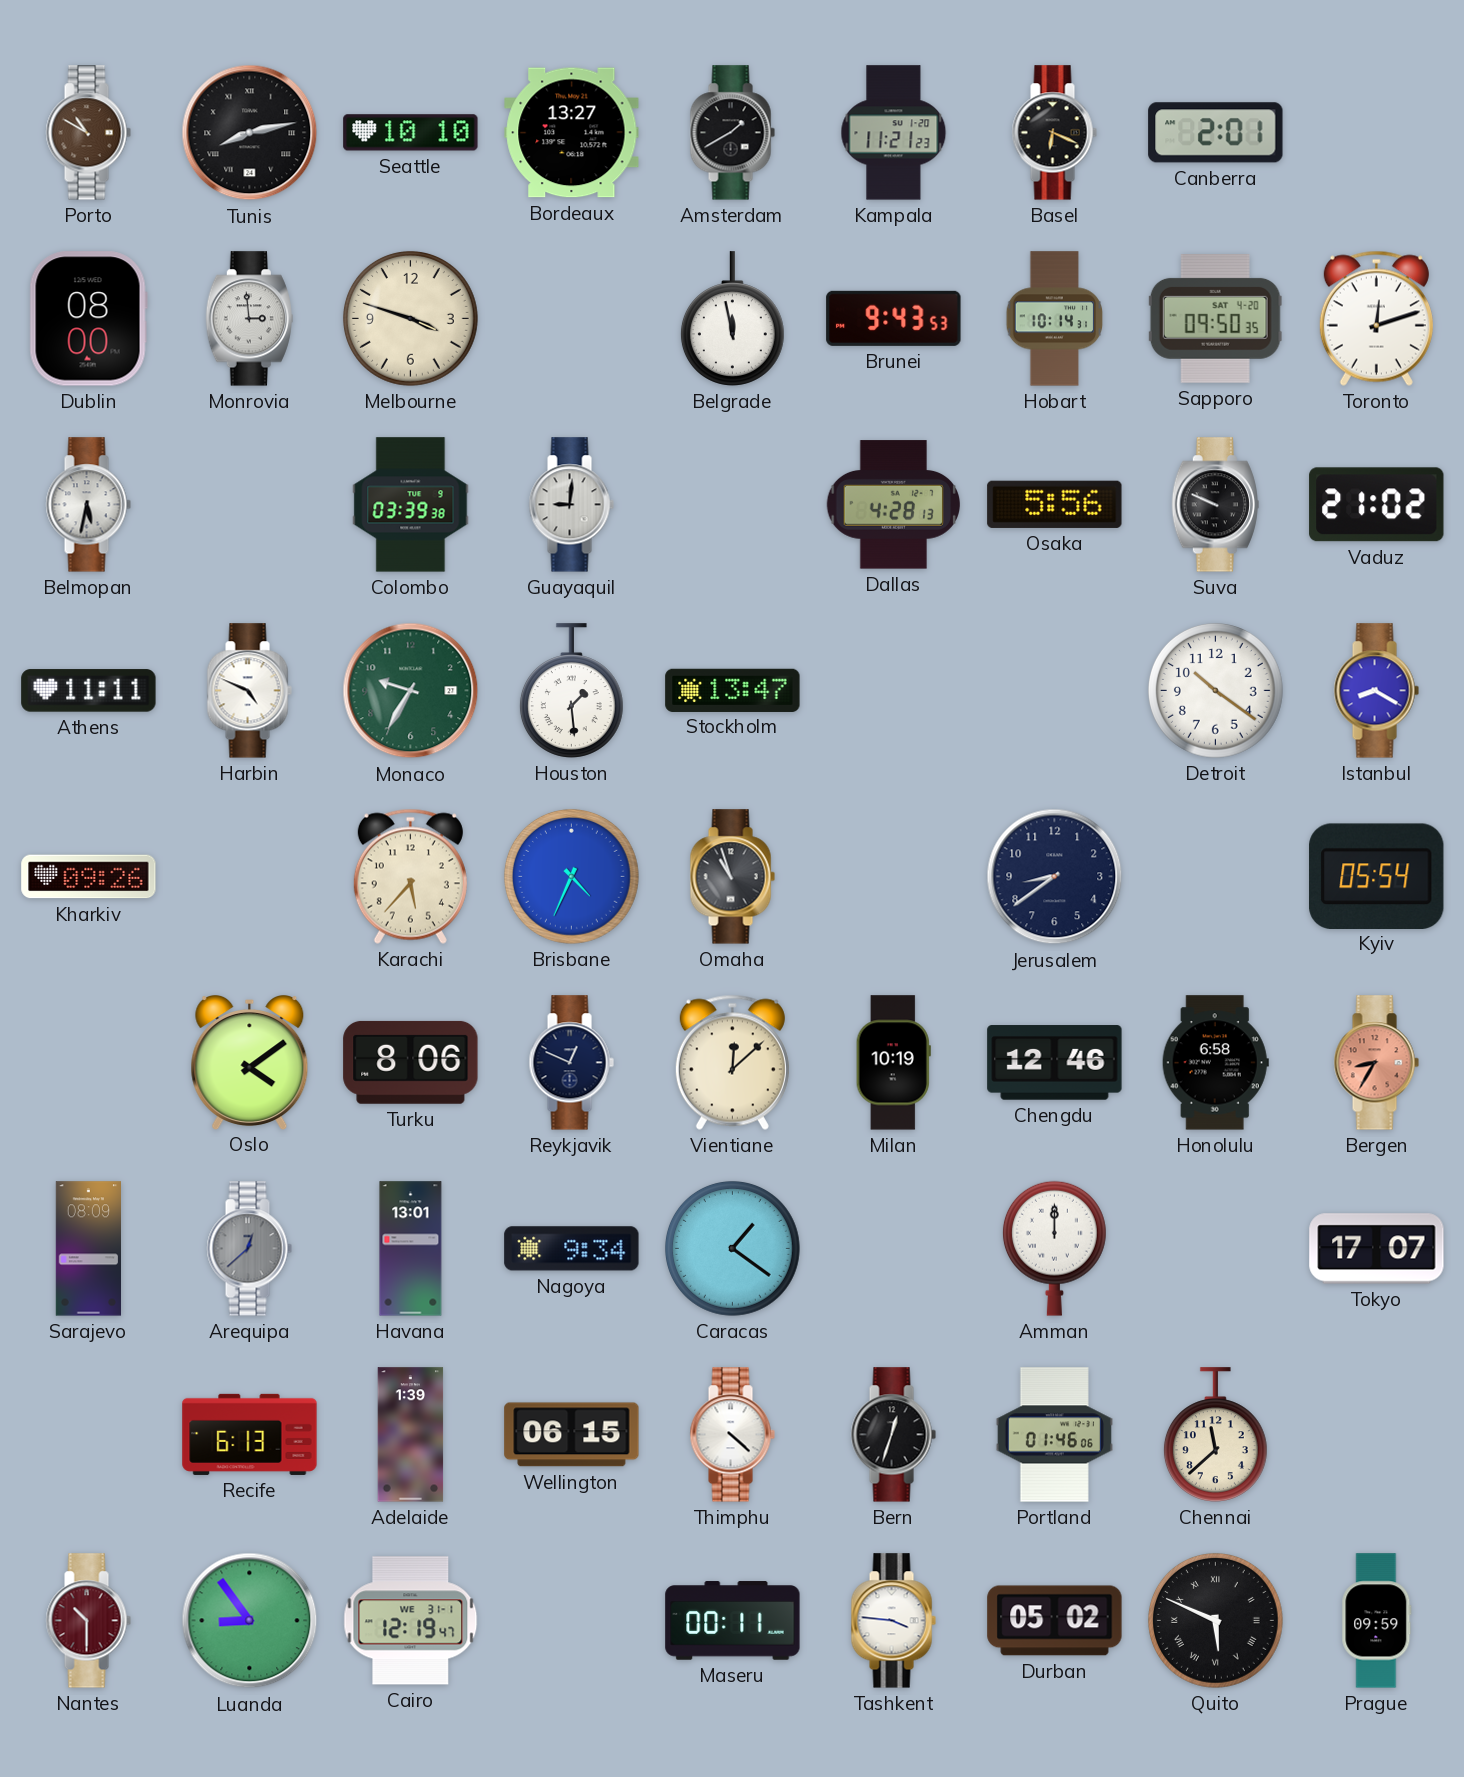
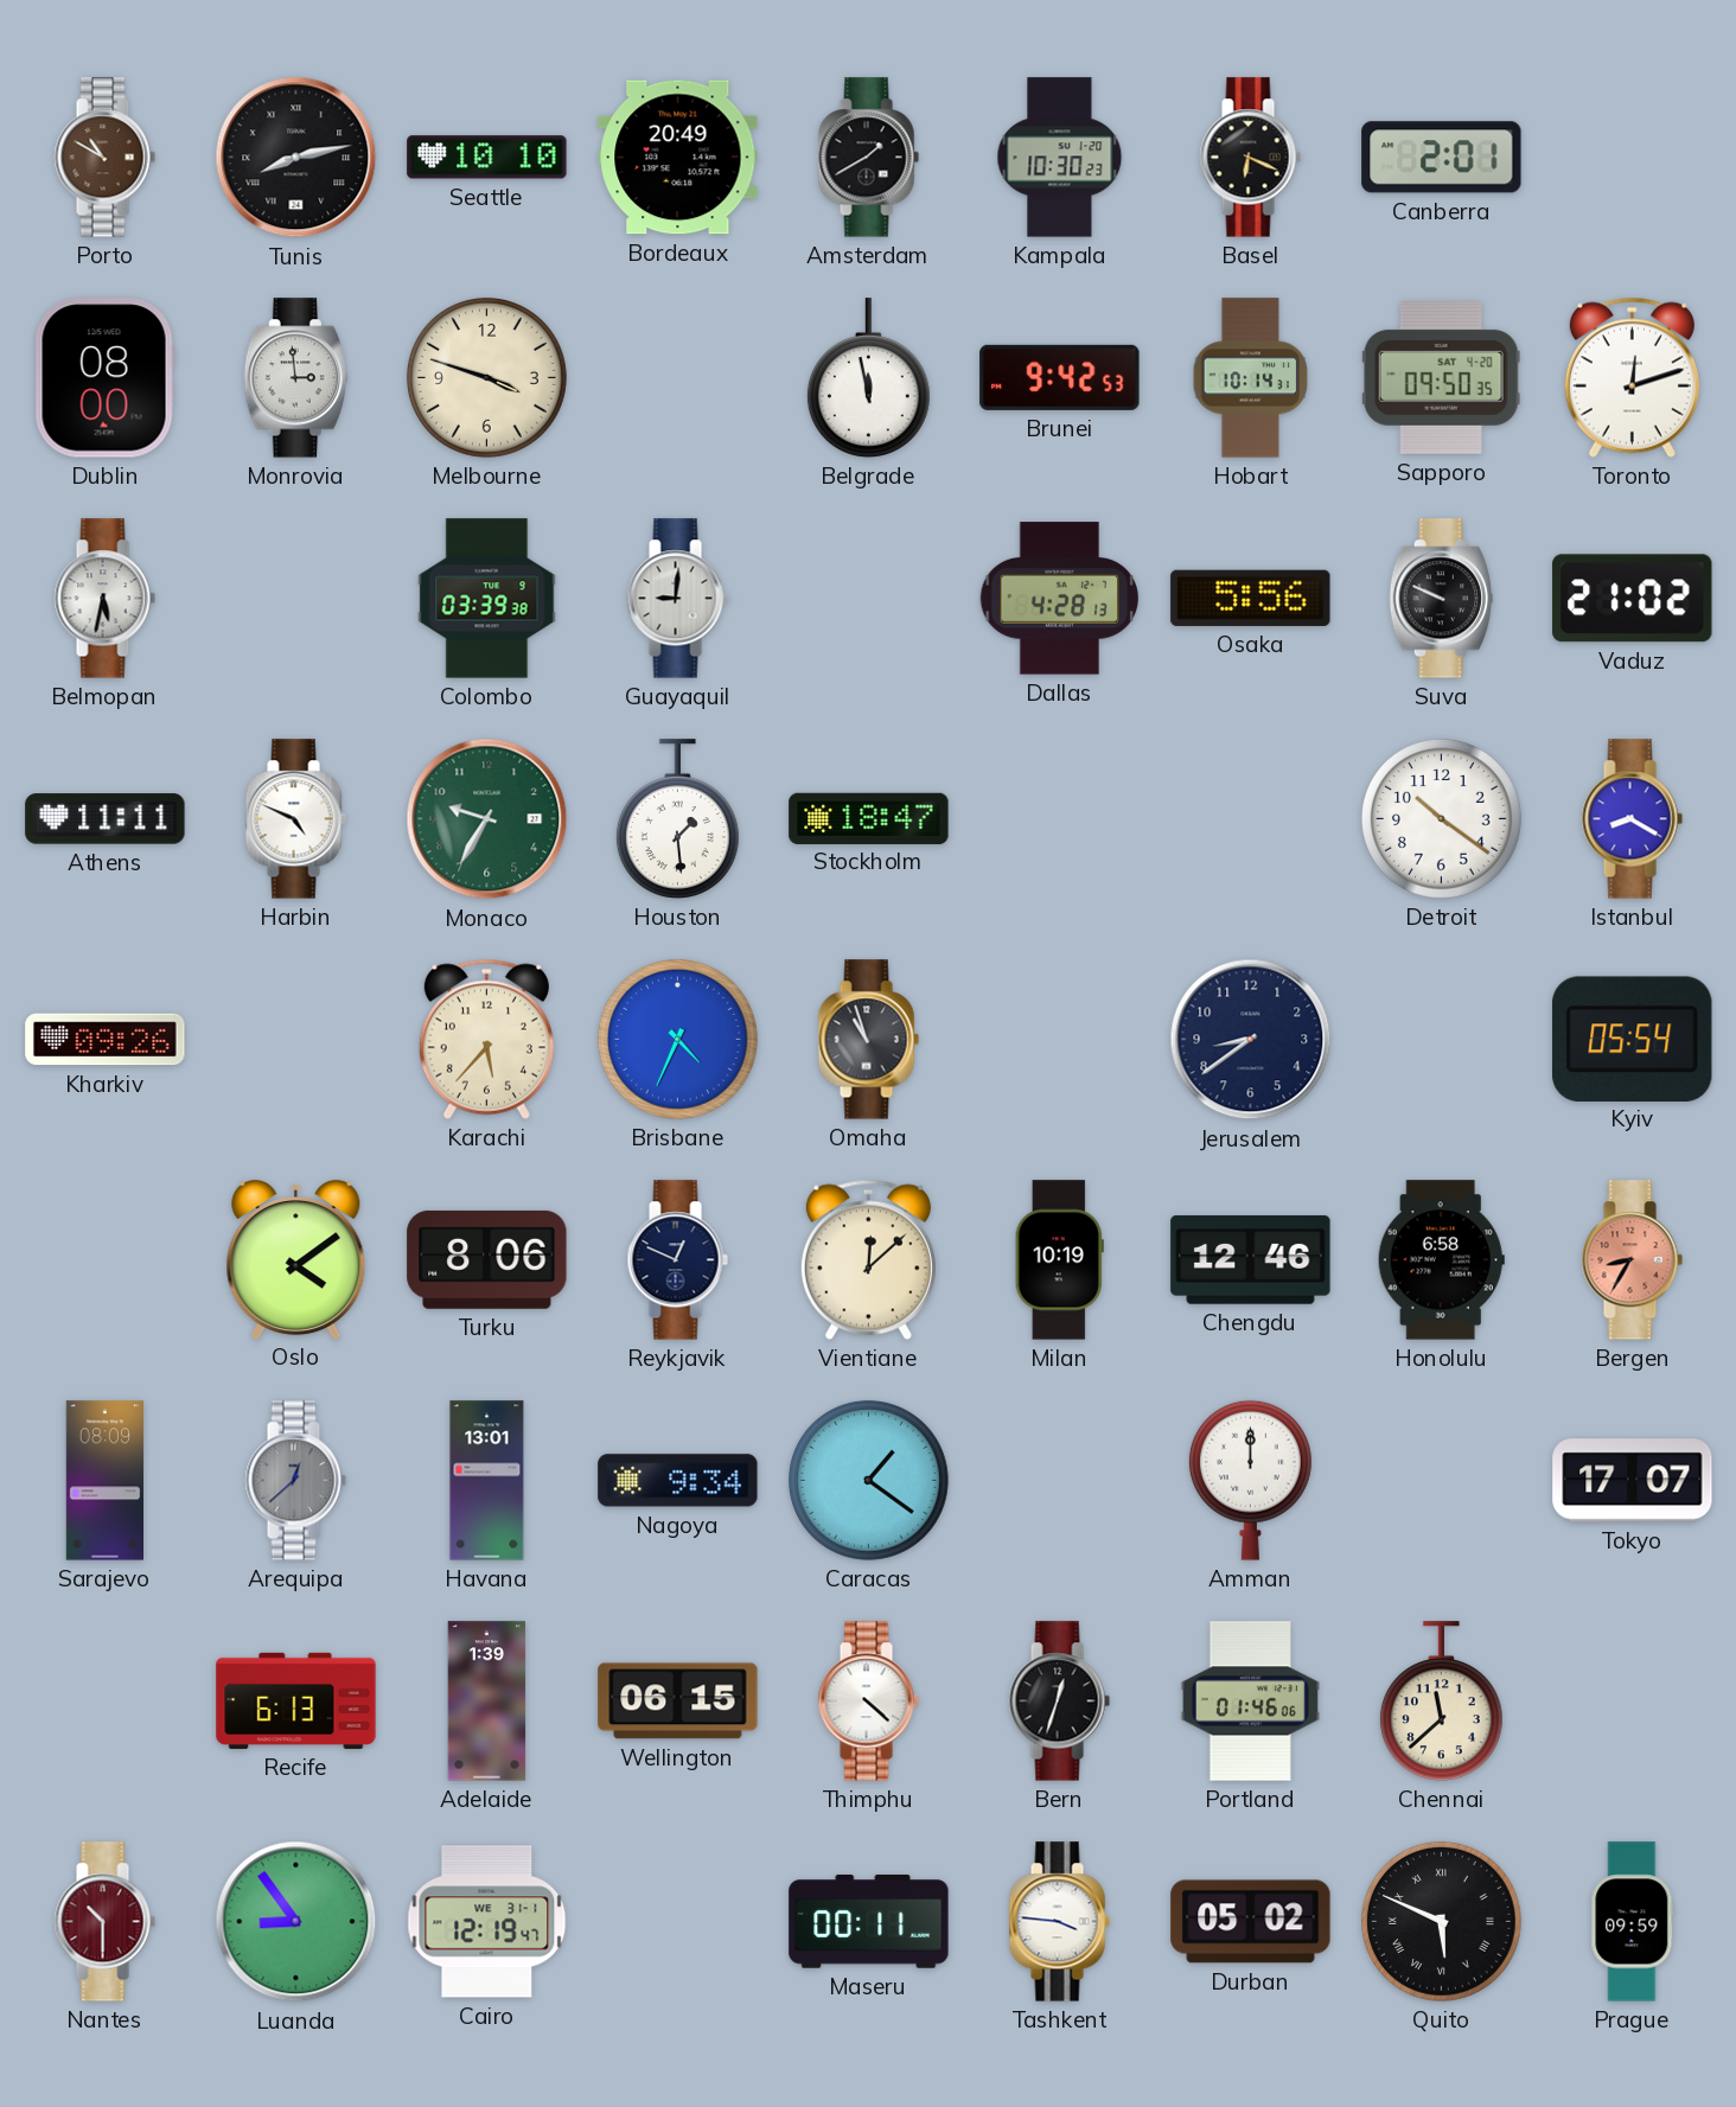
Bordeaux: 13:27 -> 20:49
Kampala: 11:21 -> 10:30
Brunei: 9:43 -> 9:42
Stockholm: 13:47 -> 18:47
